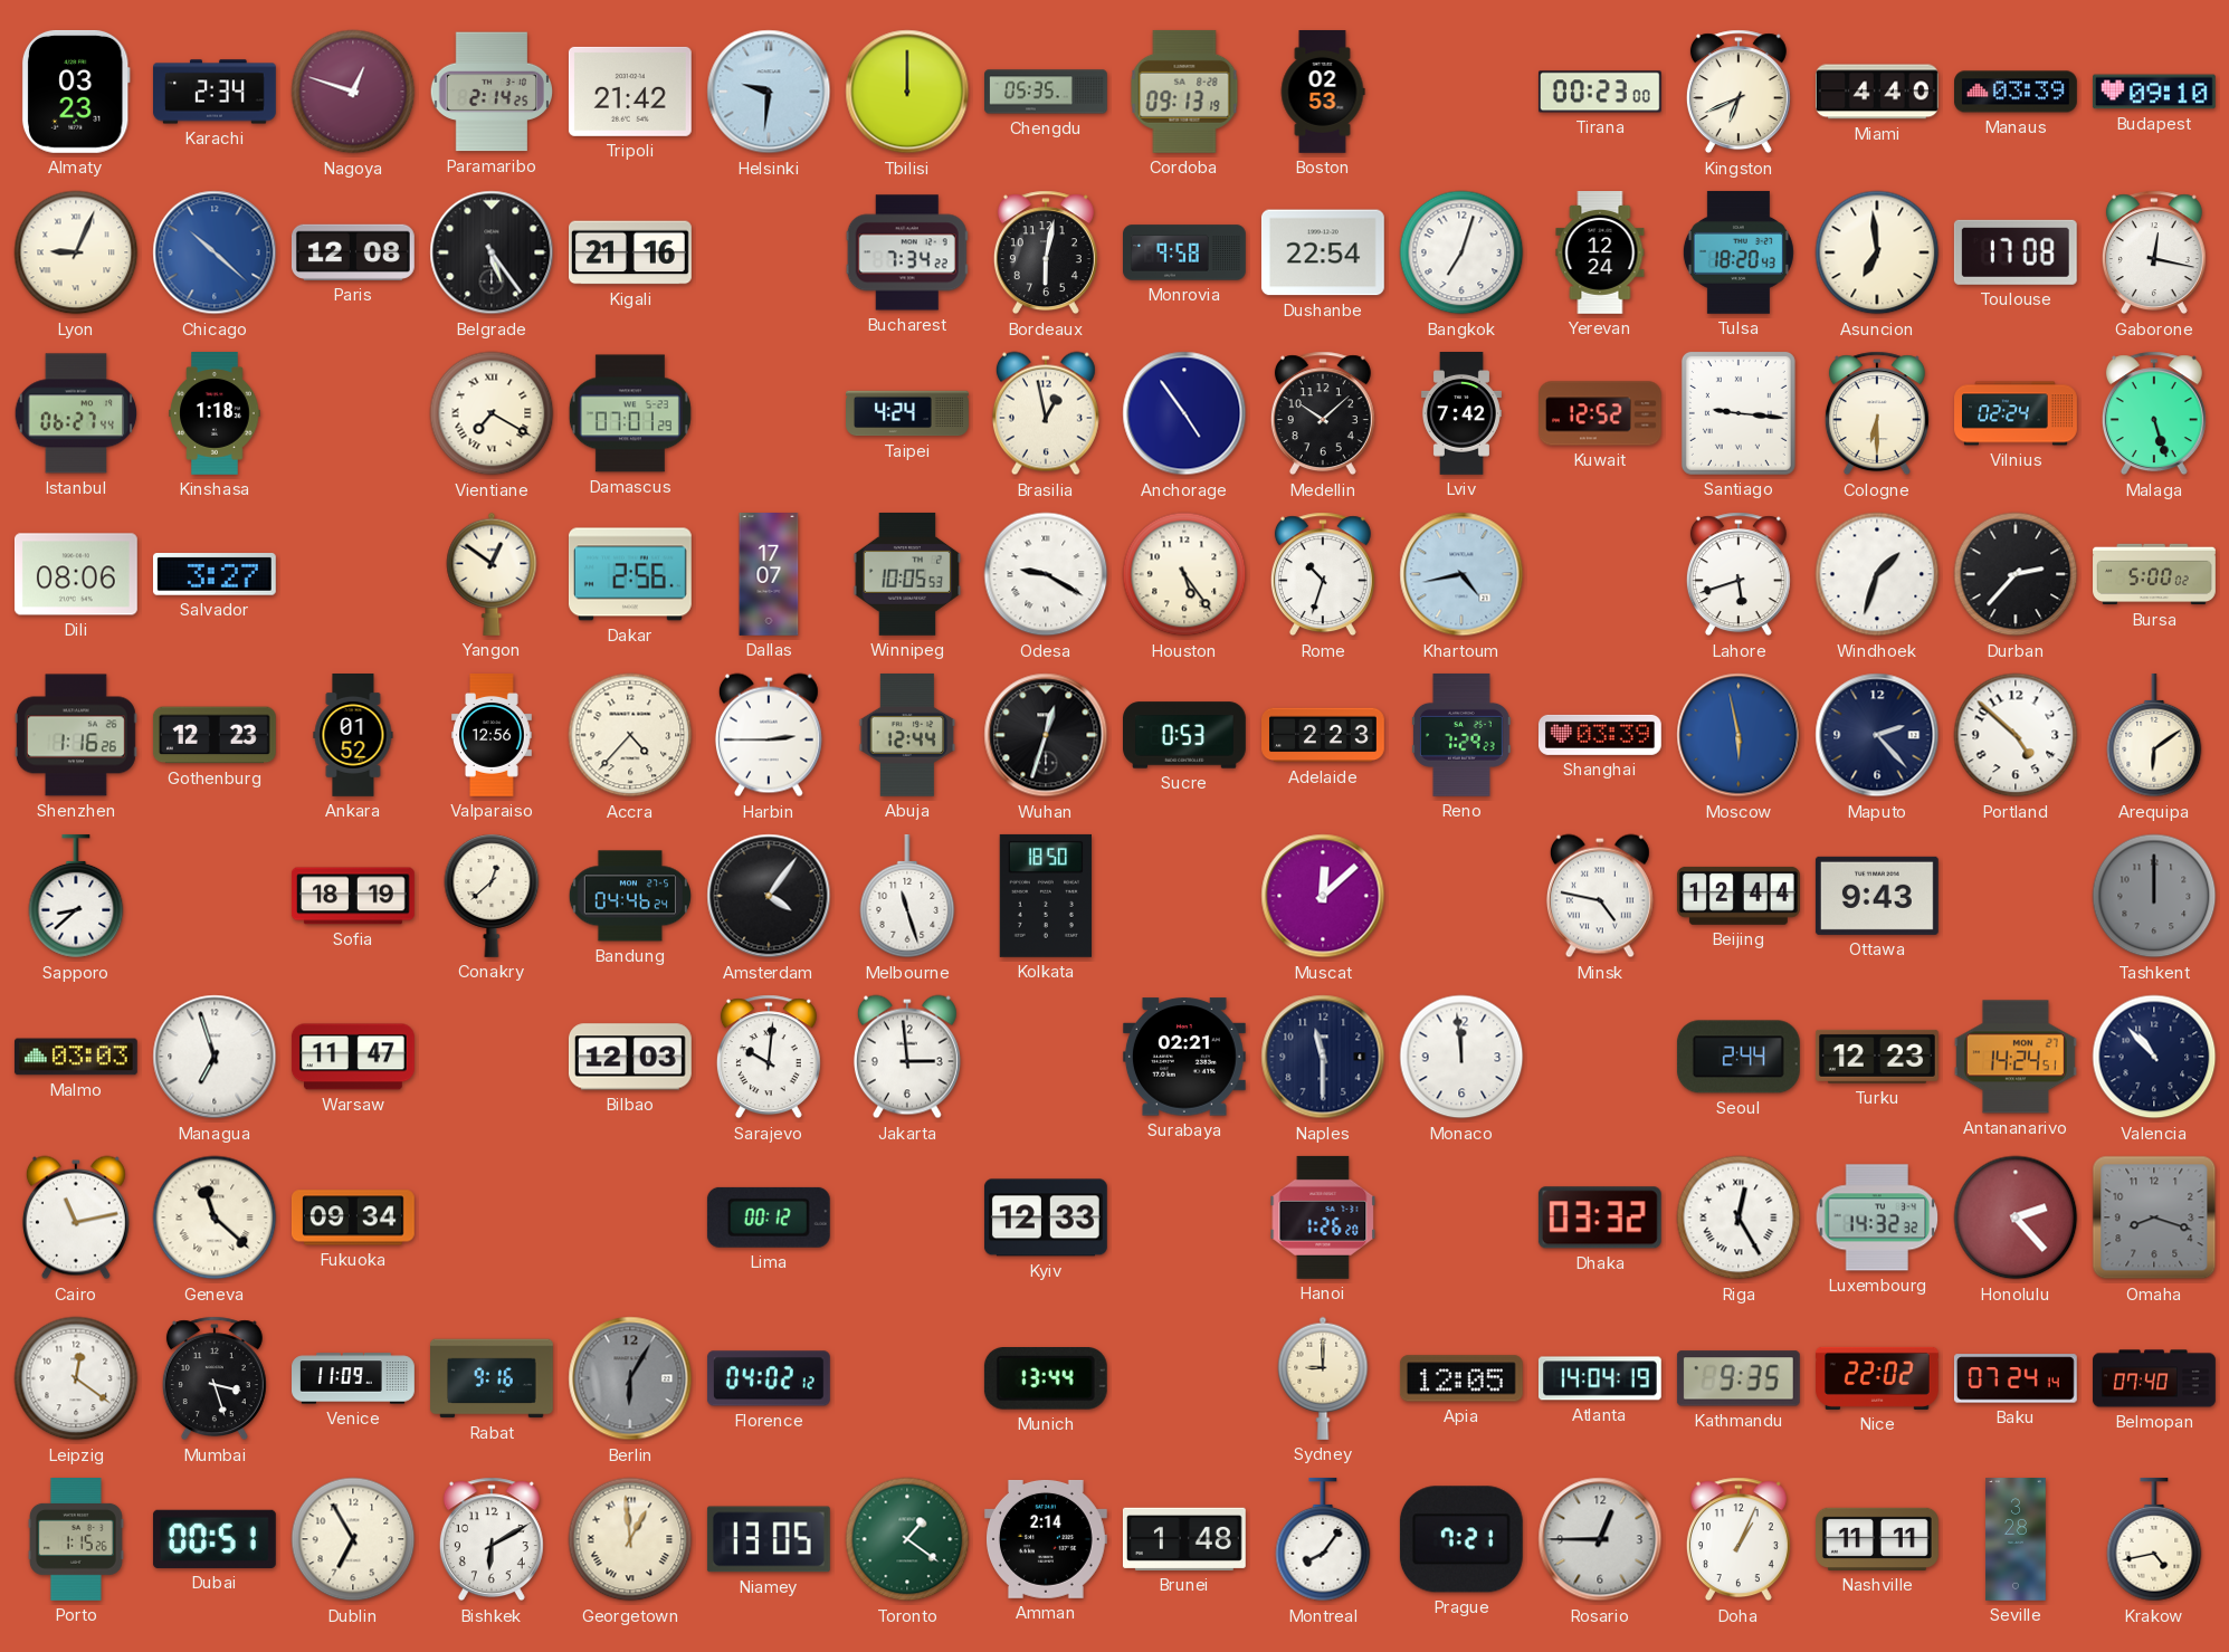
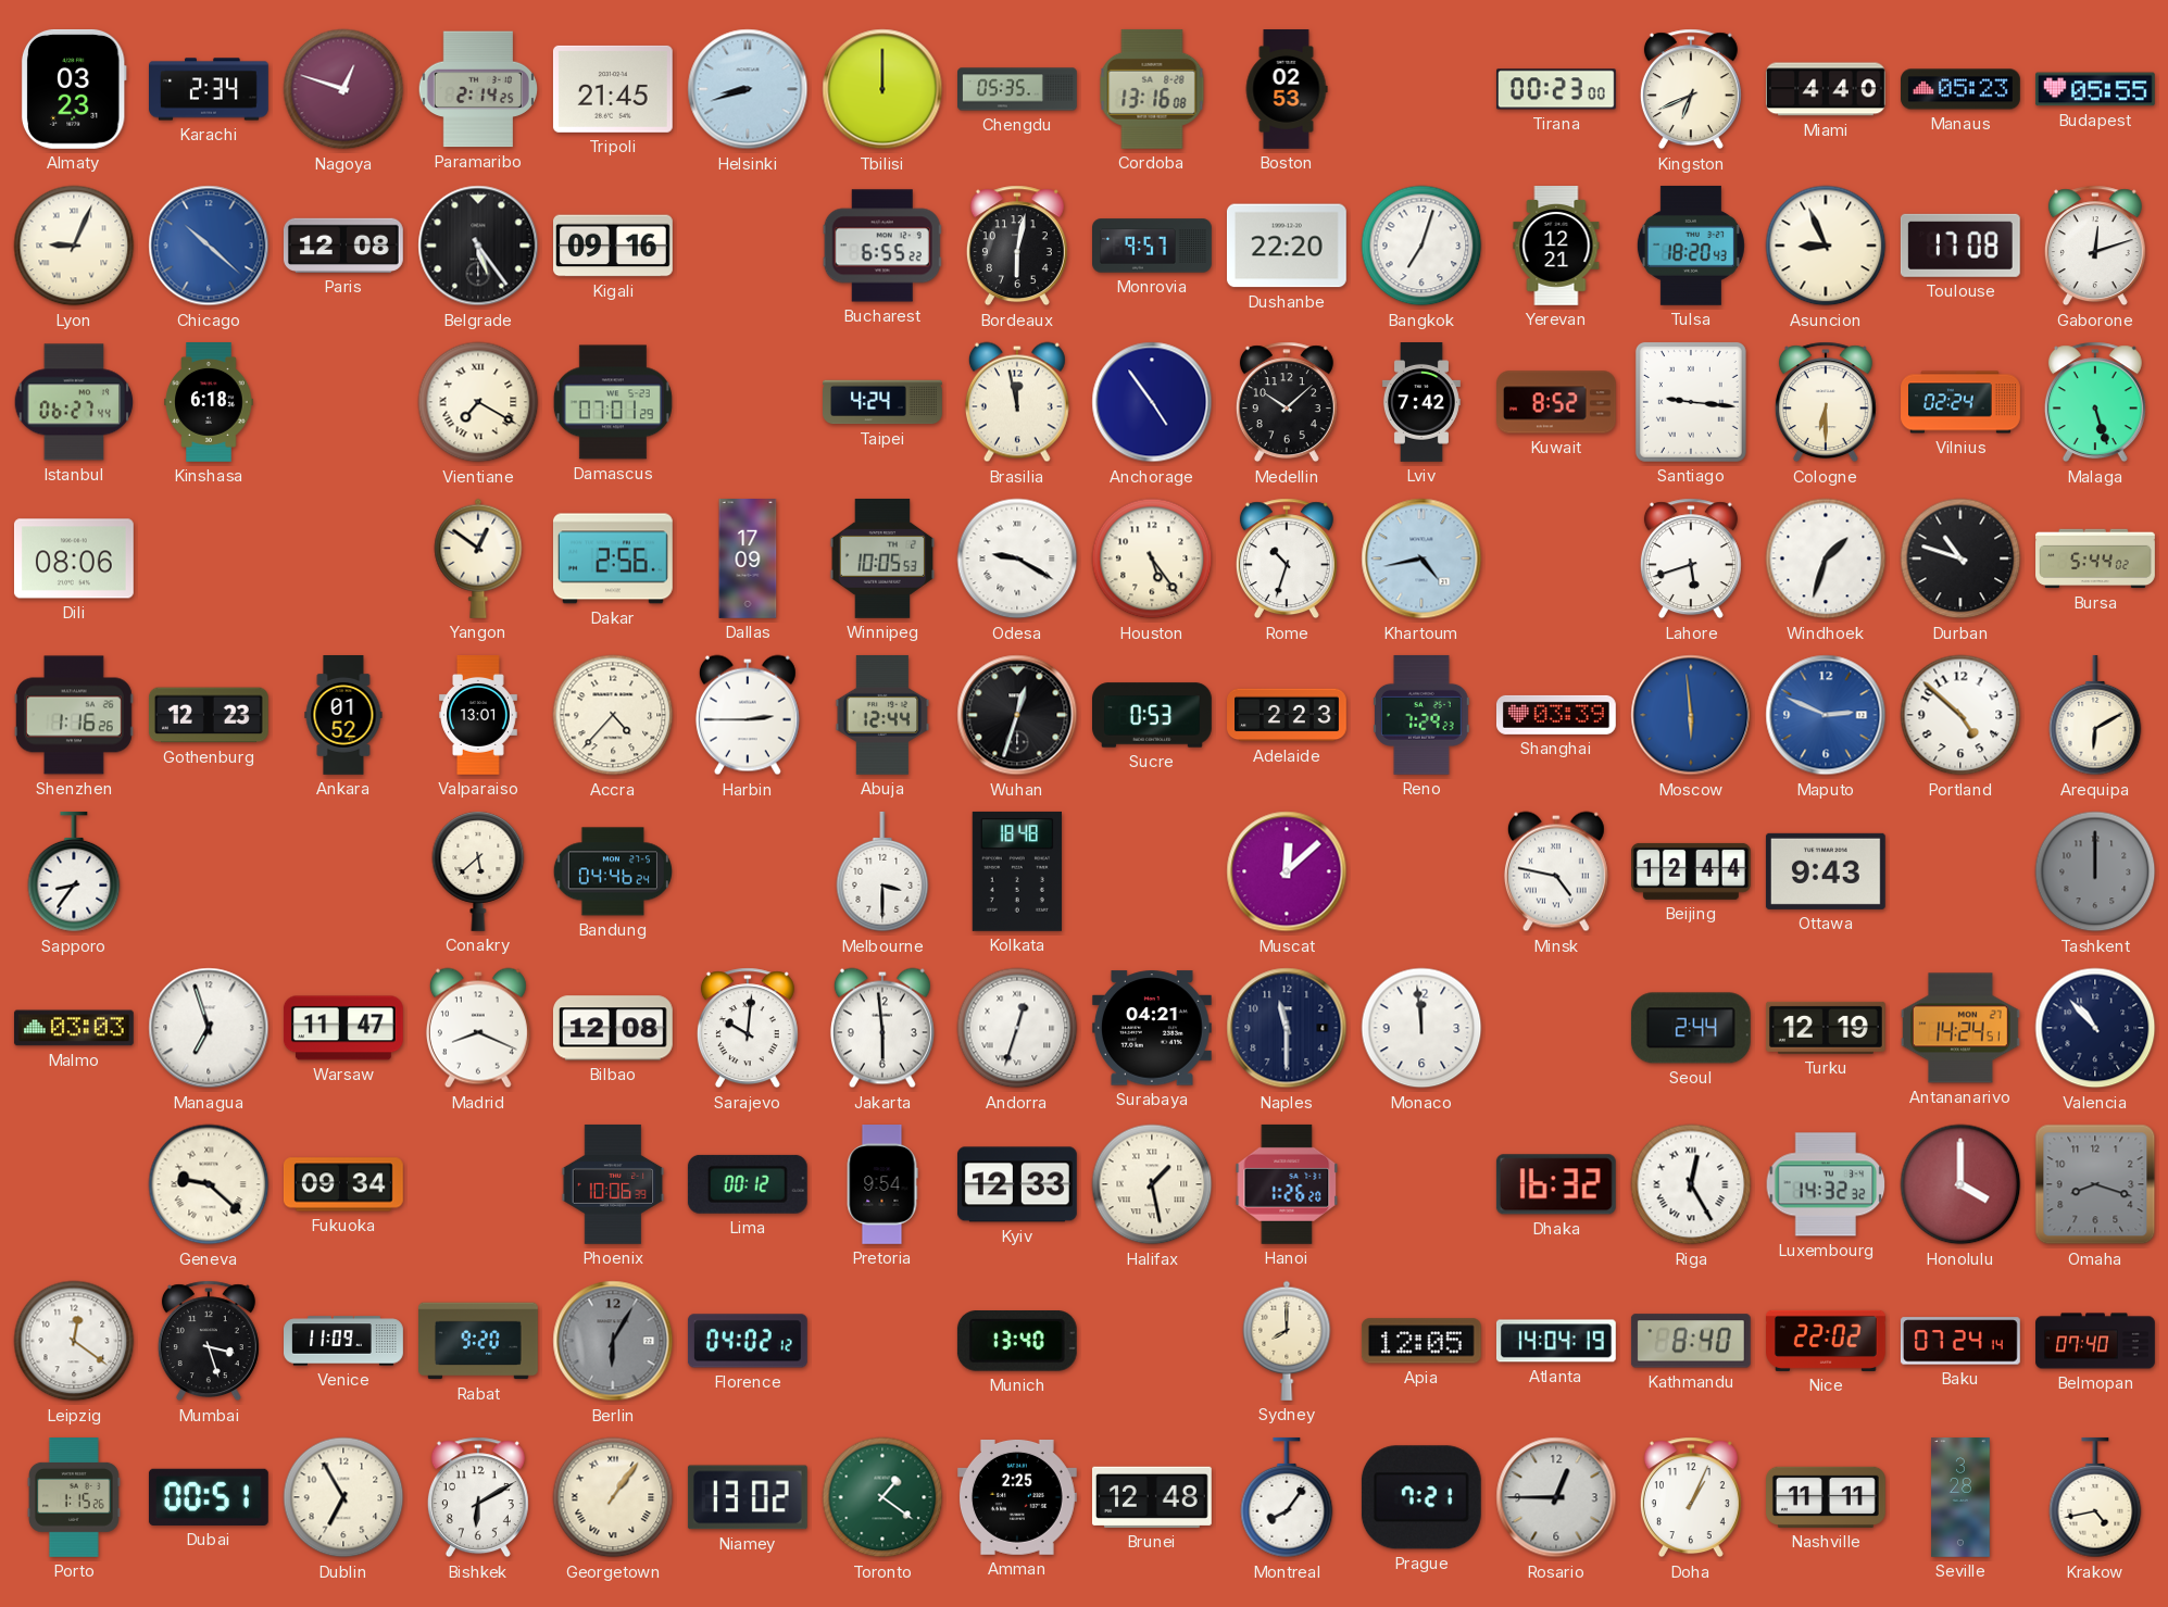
Tripoli: 21:42 -> 21:45
Helsinki: 9:31 -> 8:42
Cordoba: 09:13 -> 13:16
Manaus: 03:39 -> 05:23
Budapest: 09:10 -> 05:55
Kigali: 21:16 -> 09:16
Bucharest: 7:34 -> 6:55
Monrovia: 9:58 -> 9:57
Dushanbe: 22:54 -> 22:20
Yerevan: 12:24 -> 12:21
Asuncion: 6:59 -> 8:56
Gaborone: 12:17 -> 12:12
Kinshasa: 1:18 -> 6:18
Brasilia: 12:58 -> 11:58
Kuwait: 12:52 -> 8:52
Salvador: 3:27 -> none
Dallas: 17:07 -> 17:09
Durban: 2:37 -> 10:48
Bursa: 5:00 -> 5:44
Valparaiso: 12:56 -> 13:01
Moscow: 5:58 -> 5:59
Maputo: 2:23 -> 2:49
Maputo dial: navy -> blue
Arequipa: 6:09 -> 6:10
Sapporo: 8:38 -> 8:36
Sofia: 18:19 -> none
Conakry: 12:38 -> 5:38
Amsterdam: 4:06 -> none
Melbourne: 11:27 -> 3:30
Kolkata: 18:50 -> 18:48
Madrid: none -> 8:19
Bilbao: 12:03 -> 12:08
Jakarta: 2:59 -> 5:59
Andorra: none -> 12:33
Surabaya: 02:21 -> 04:21
Turku: 12:23 -> 12:19
Cairo: 11:13 -> none
Geneva: 11:22 -> 9:22
Phoenix: none -> 10:06
Pretoria: none -> 9:54
Halifax: none -> 1:28
Dhaka: 03:32 -> 16:32
Honolulu: 2:23 -> 4:00
Rabat: 9:16 -> 9:20
Munich: 13:44 -> 13:40
Sydney: 9:00 -> 8:00
Kathmandu: 9:35 -> 8:40
Georgetown: 12:59 -> 1:06
Niamey: 13:05 -> 13:02
Amman: 2:14 -> 2:25
Brunei: 1:48 -> 12:48
